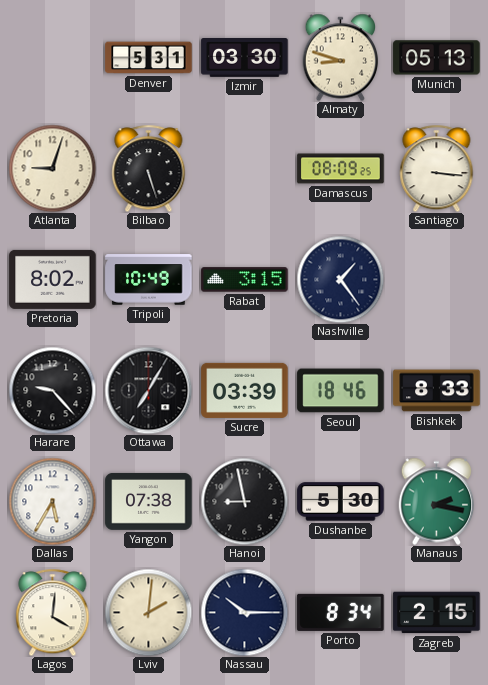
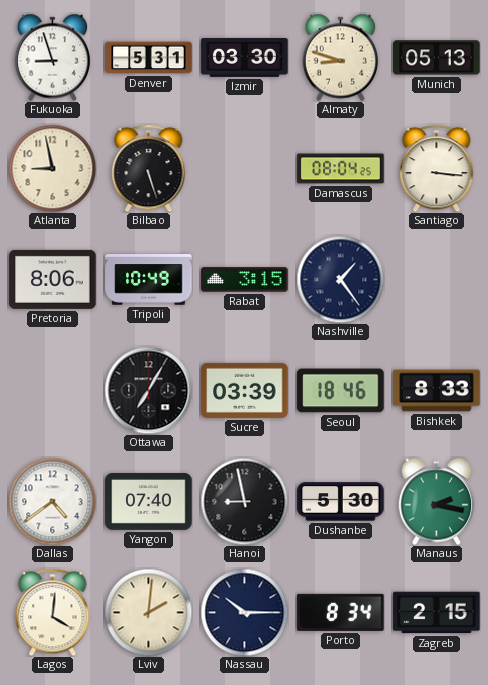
Fukuoka: none -> 8:57
Atlanta: 9:03 -> 8:58
Damascus: 08:09 -> 08:04
Pretoria: 8:02 -> 8:06
Harare: 9:23 -> none
Dallas: 5:35 -> 4:39
Yangon: 07:38 -> 07:40
